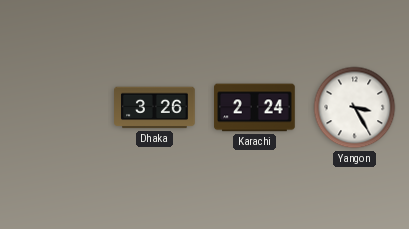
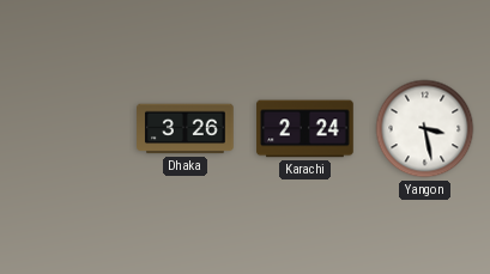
Yangon: 3:25 -> 3:28
